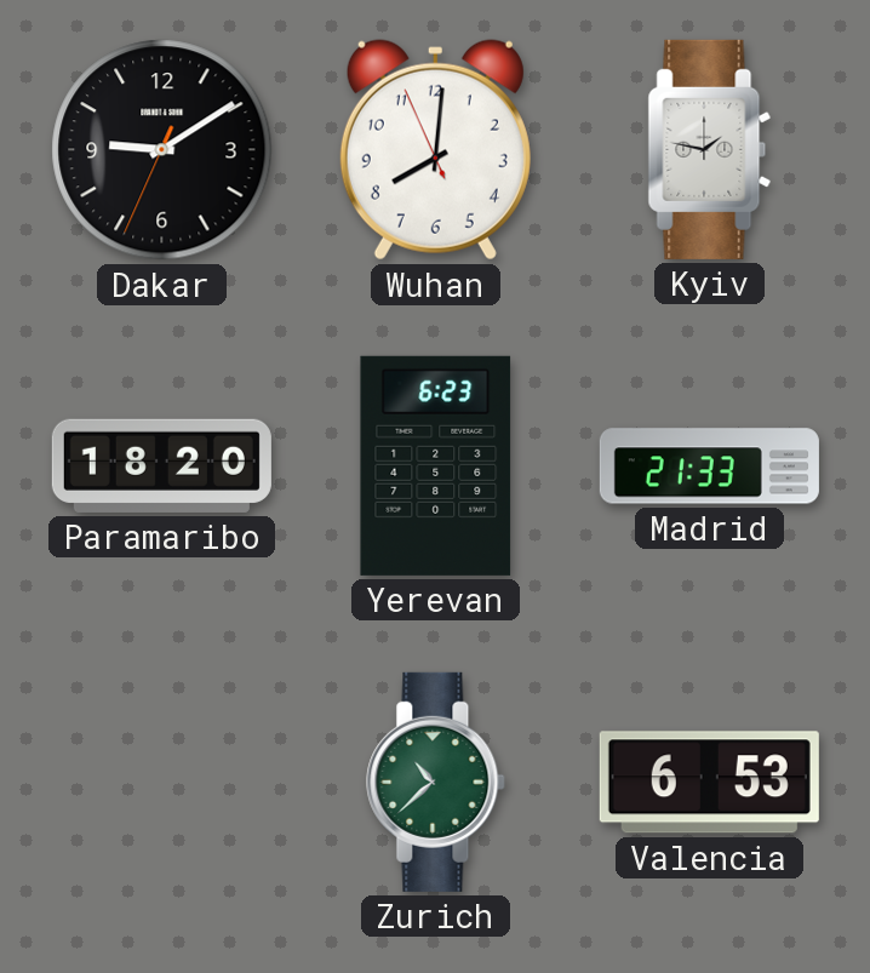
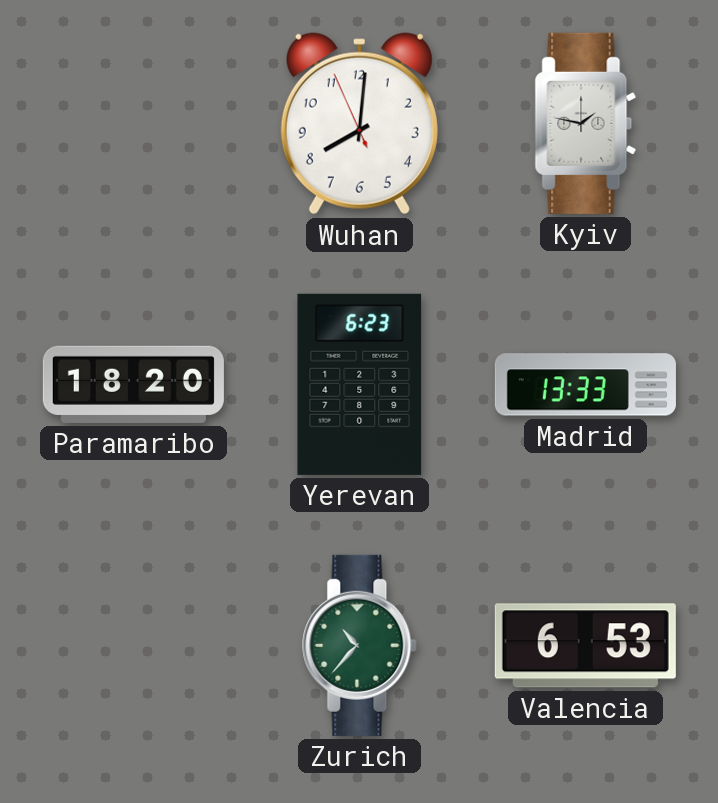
Dakar: 9:09 -> none
Madrid: 21:33 -> 13:33
Zurich: 10:38 -> 10:37
